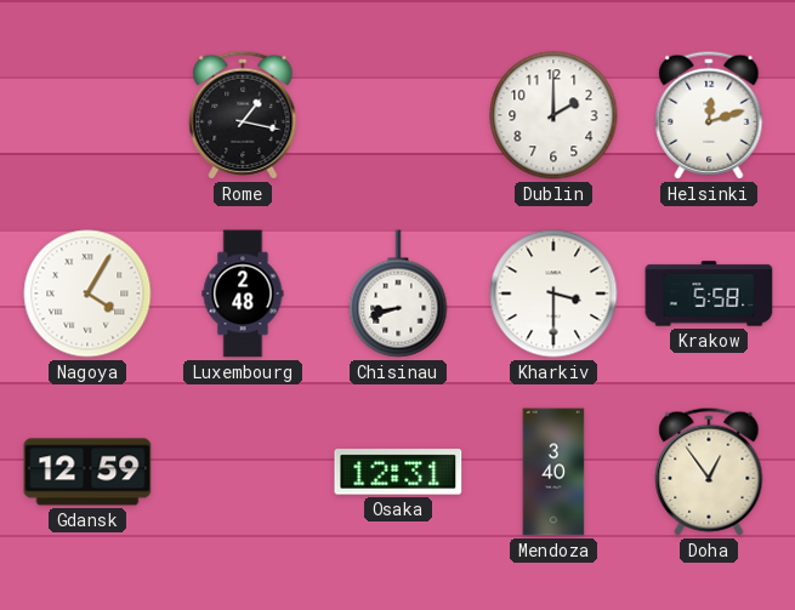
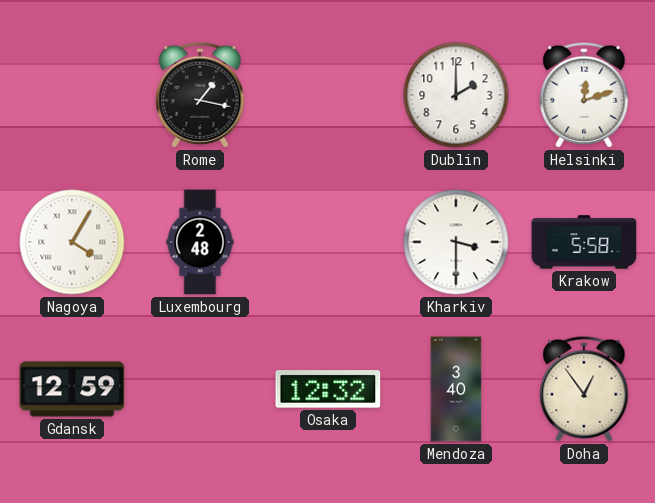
Chisinau: 8:42 -> none
Osaka: 12:31 -> 12:32
